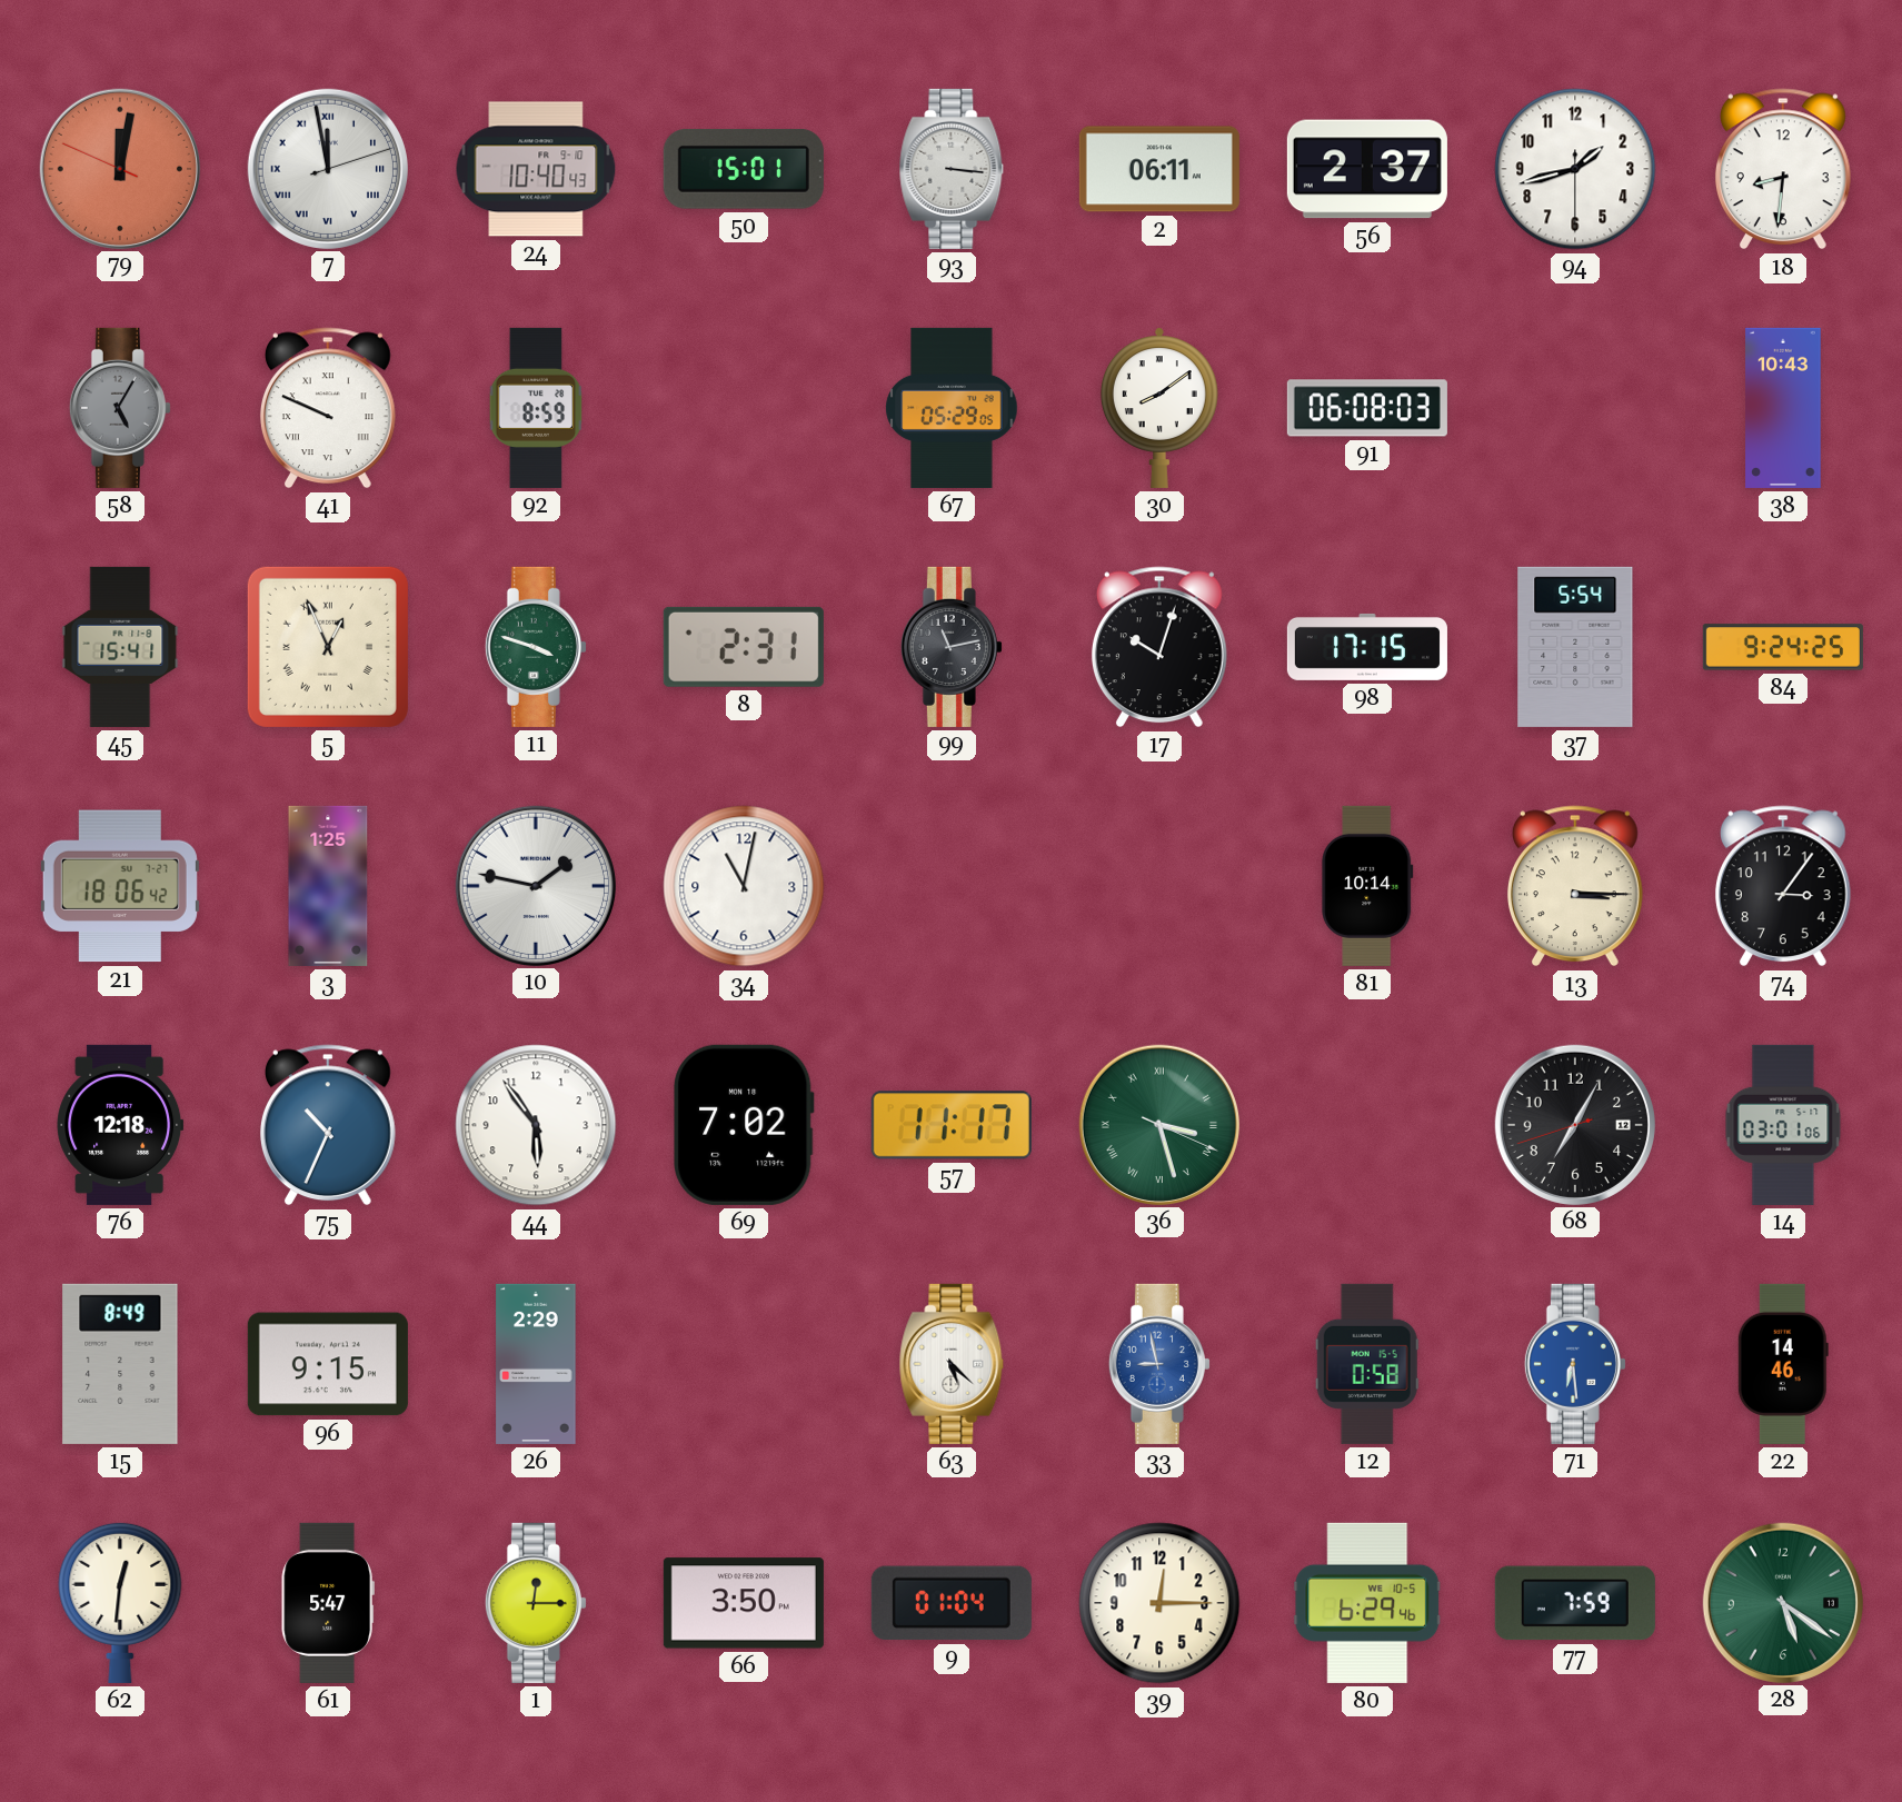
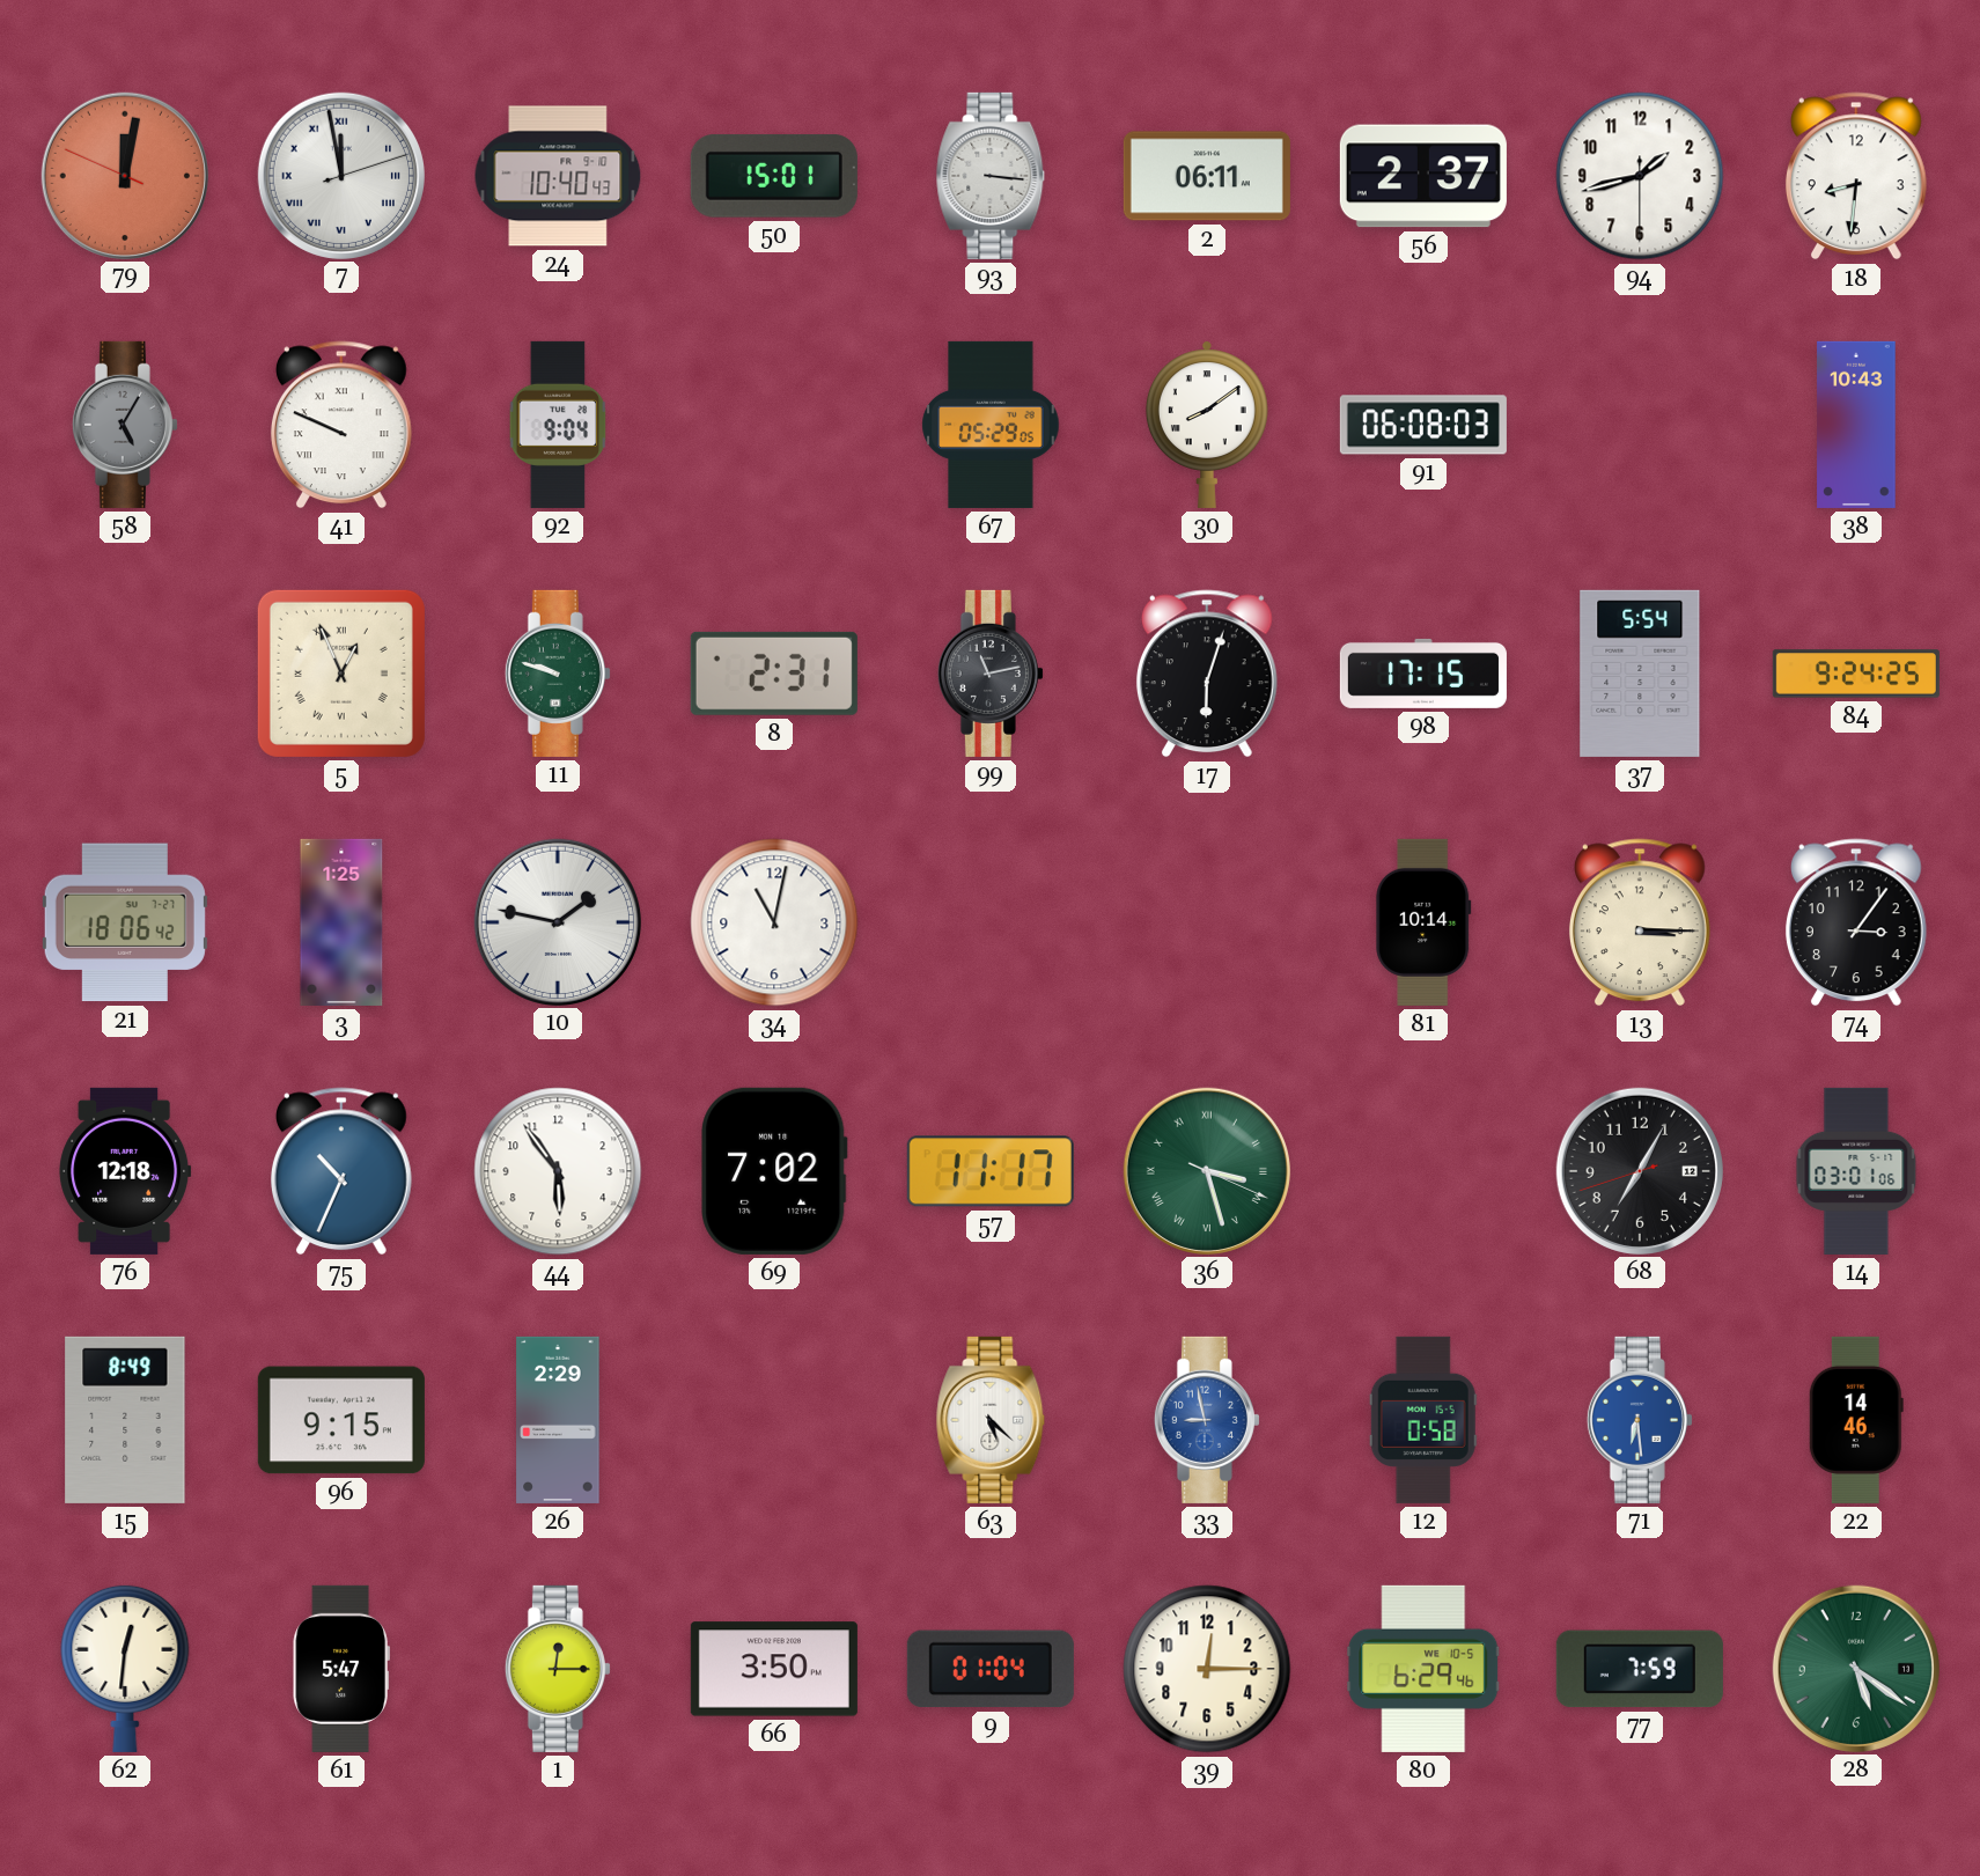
92: 8:59 -> 9:04
45: 15:41 -> none
11: 3:48 -> 9:48
17: 10:03 -> 6:03
